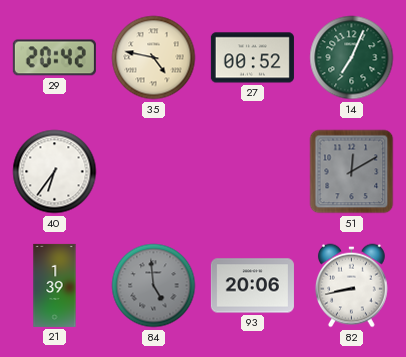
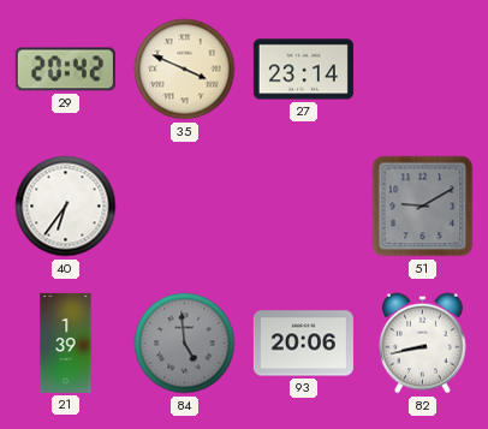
35: 4:47 -> 3:49
27: 00:52 -> 23:14
14: 7:04 -> none
51: 12:10 -> 9:10
